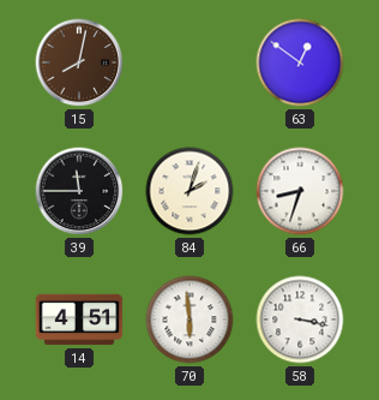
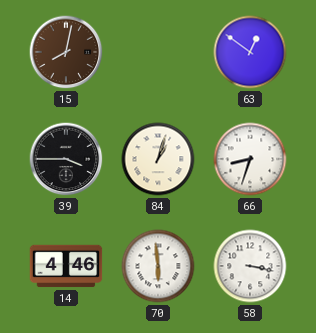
39: 11:45 -> 3:45
84: 2:03 -> 1:03
14: 4:51 -> 4:46
